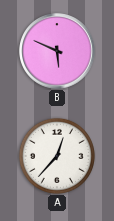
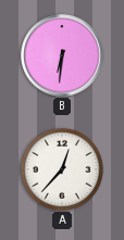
B: 5:49 -> 6:31
